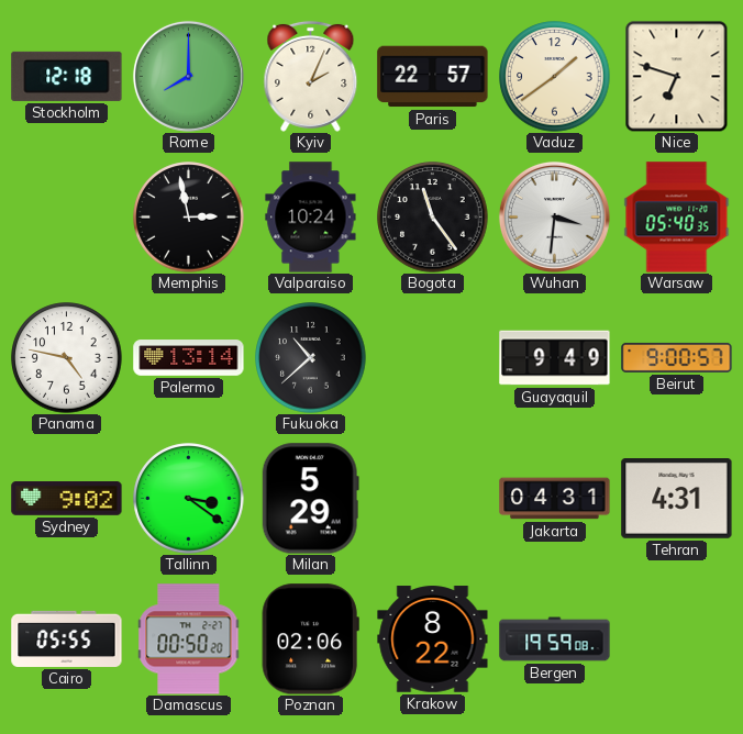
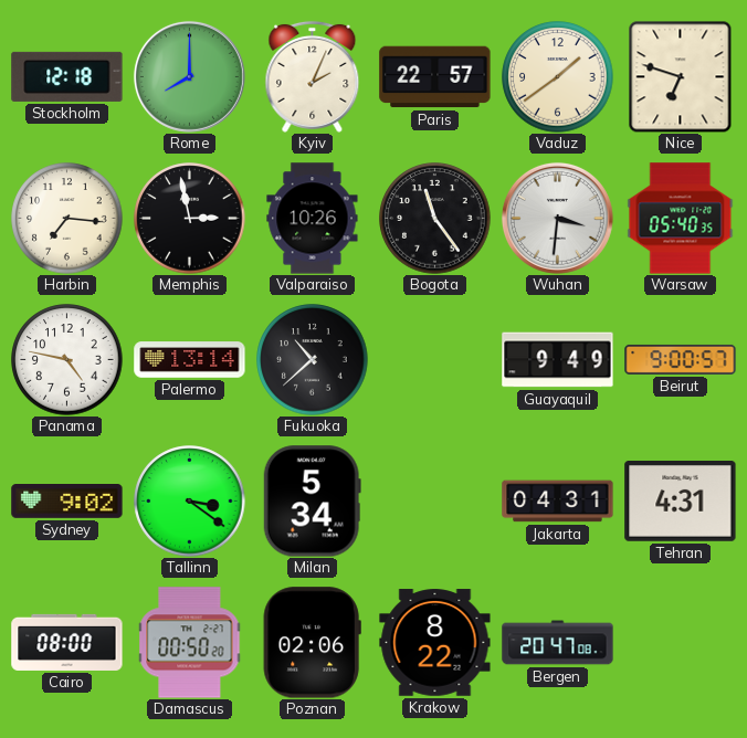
Harbin: none -> 7:16
Valparaiso: 10:24 -> 10:26
Milan: 5:29 -> 5:34
Cairo: 05:55 -> 08:00
Bergen: 19:59 -> 20:47
